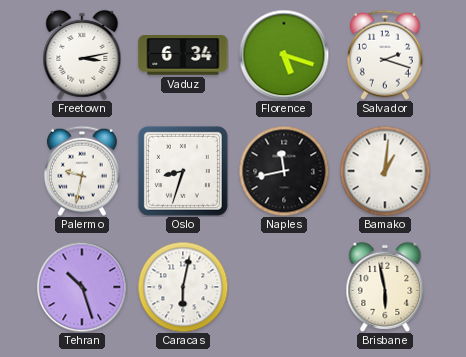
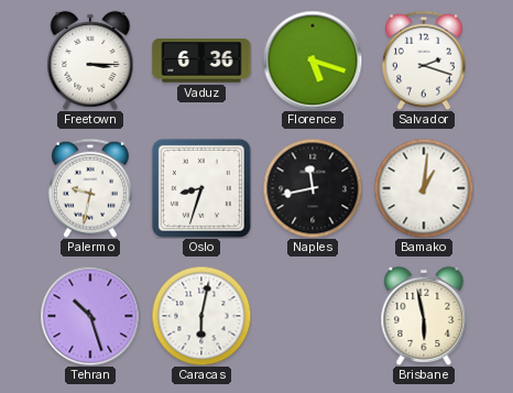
Freetown: 3:13 -> 3:15
Vaduz: 6:34 -> 6:36
